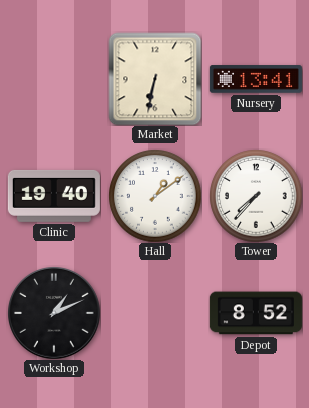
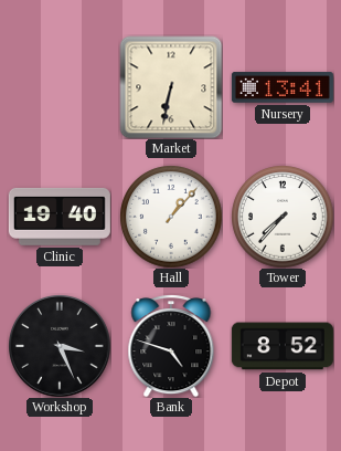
Hall: 1:09 -> 1:07
Workshop: 1:11 -> 3:26
Bank: none -> 4:48
